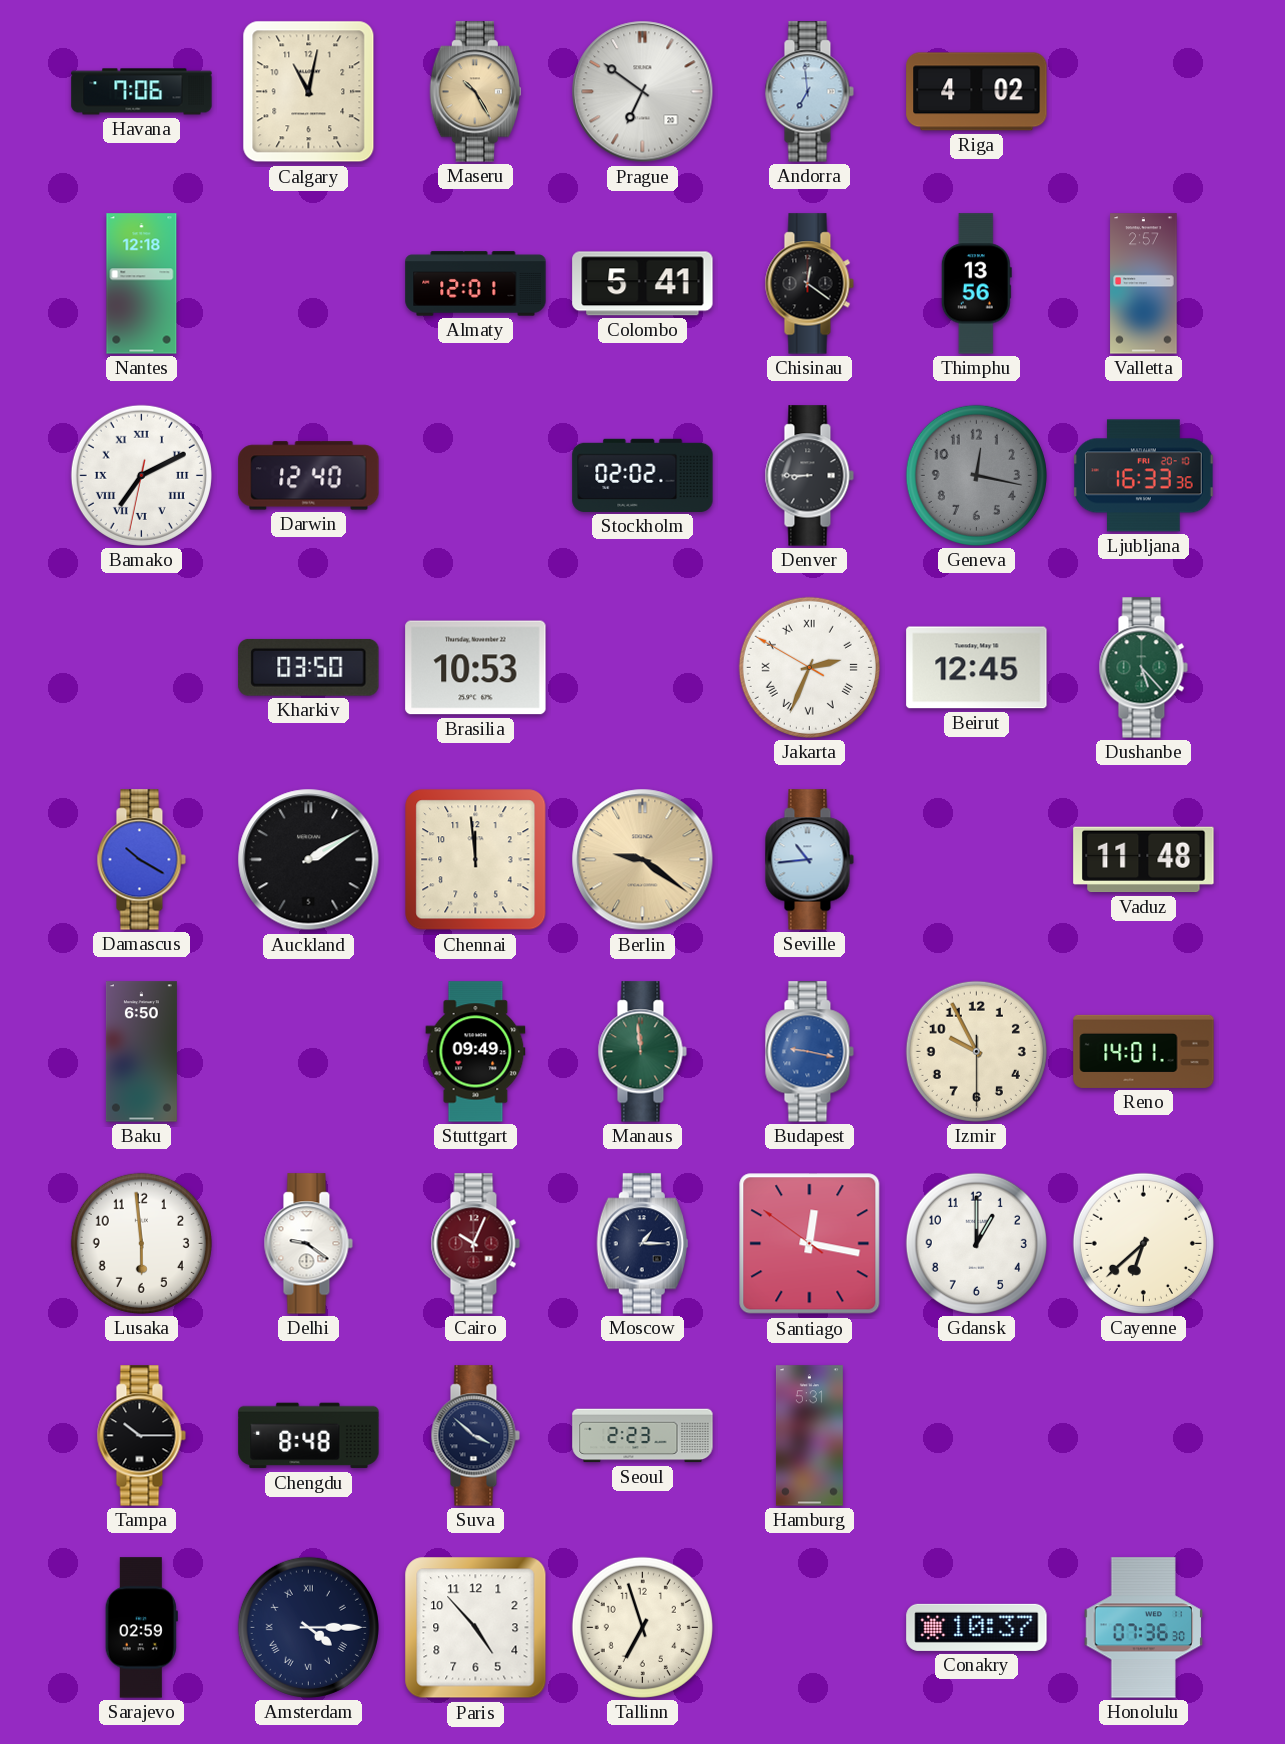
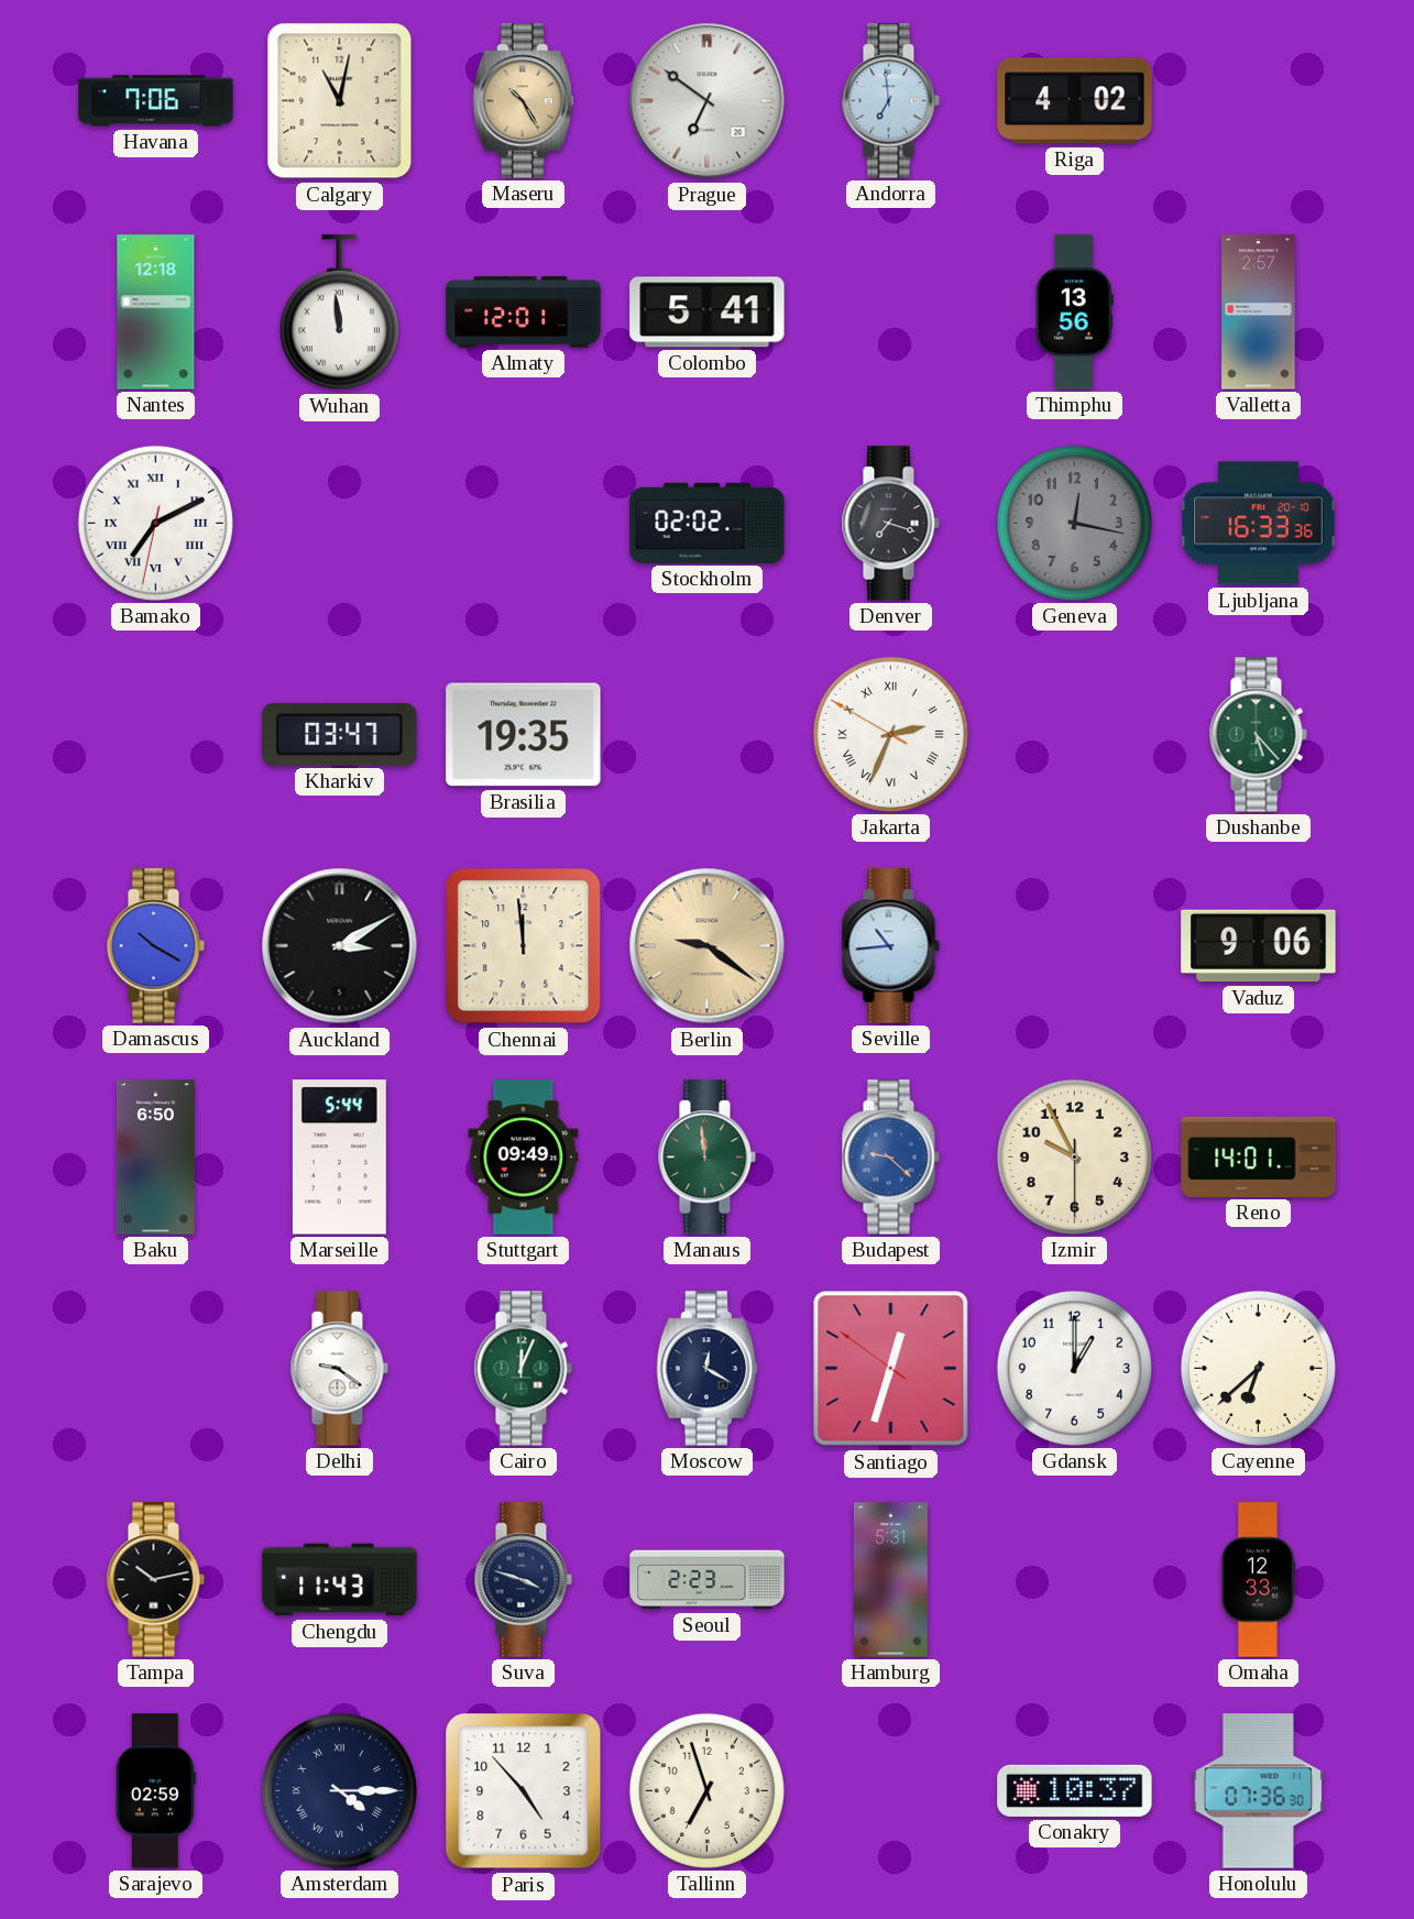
Wuhan: none -> 11:59
Chisinau: 12:21 -> none
Darwin: 12:40 -> none
Denver: 8:45 -> 7:18
Kharkiv: 03:50 -> 03:47
Brasilia: 10:53 -> 19:35
Beirut: 12:45 -> none
Auckland: 2:10 -> 3:10
Vaduz: 11:48 -> 9:06
Marseille: none -> 5:44
Budapest: 9:17 -> 9:22
Lusaka: 5:59 -> none
Cairo: 10:04 -> 12:04
Cairo dial: burgundy -> green
Moscow: 1:15 -> 12:20
Santiago: 12:16 -> 12:32
Tampa: 10:15 -> 10:13
Chengdu: 8:48 -> 11:43
Suva: 3:52 -> 3:48
Omaha: none -> 12:33
